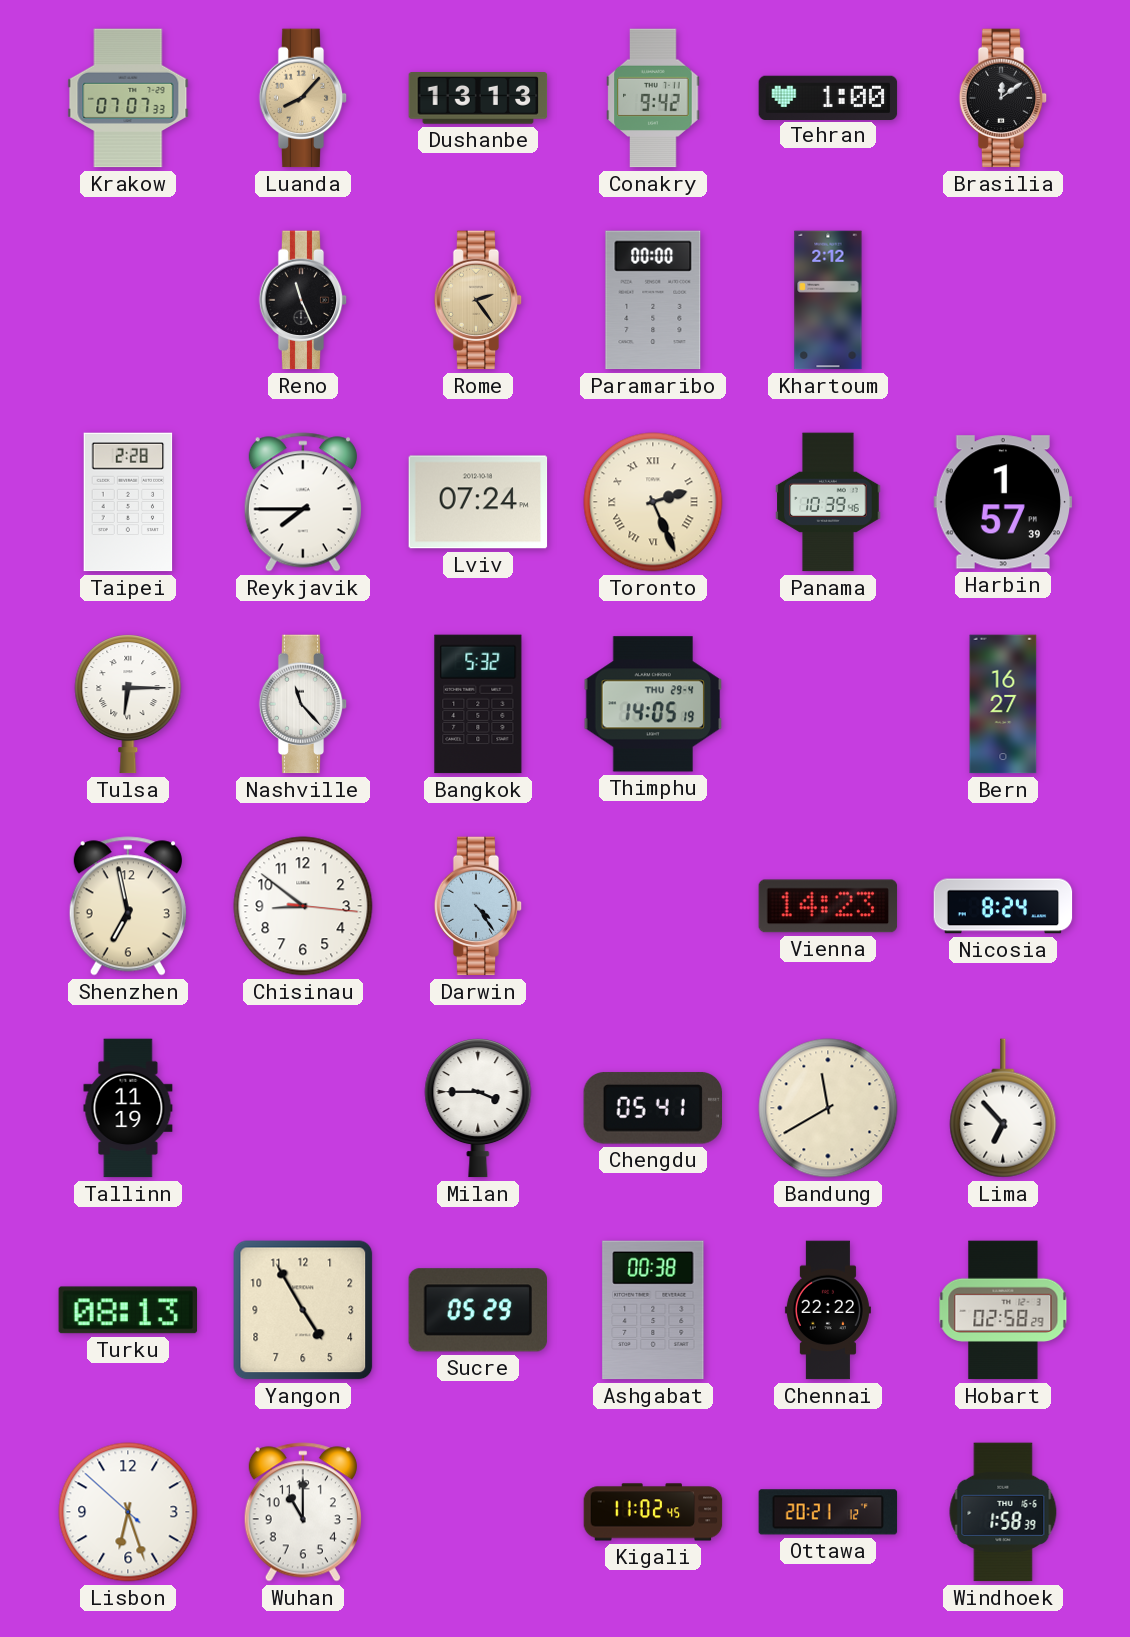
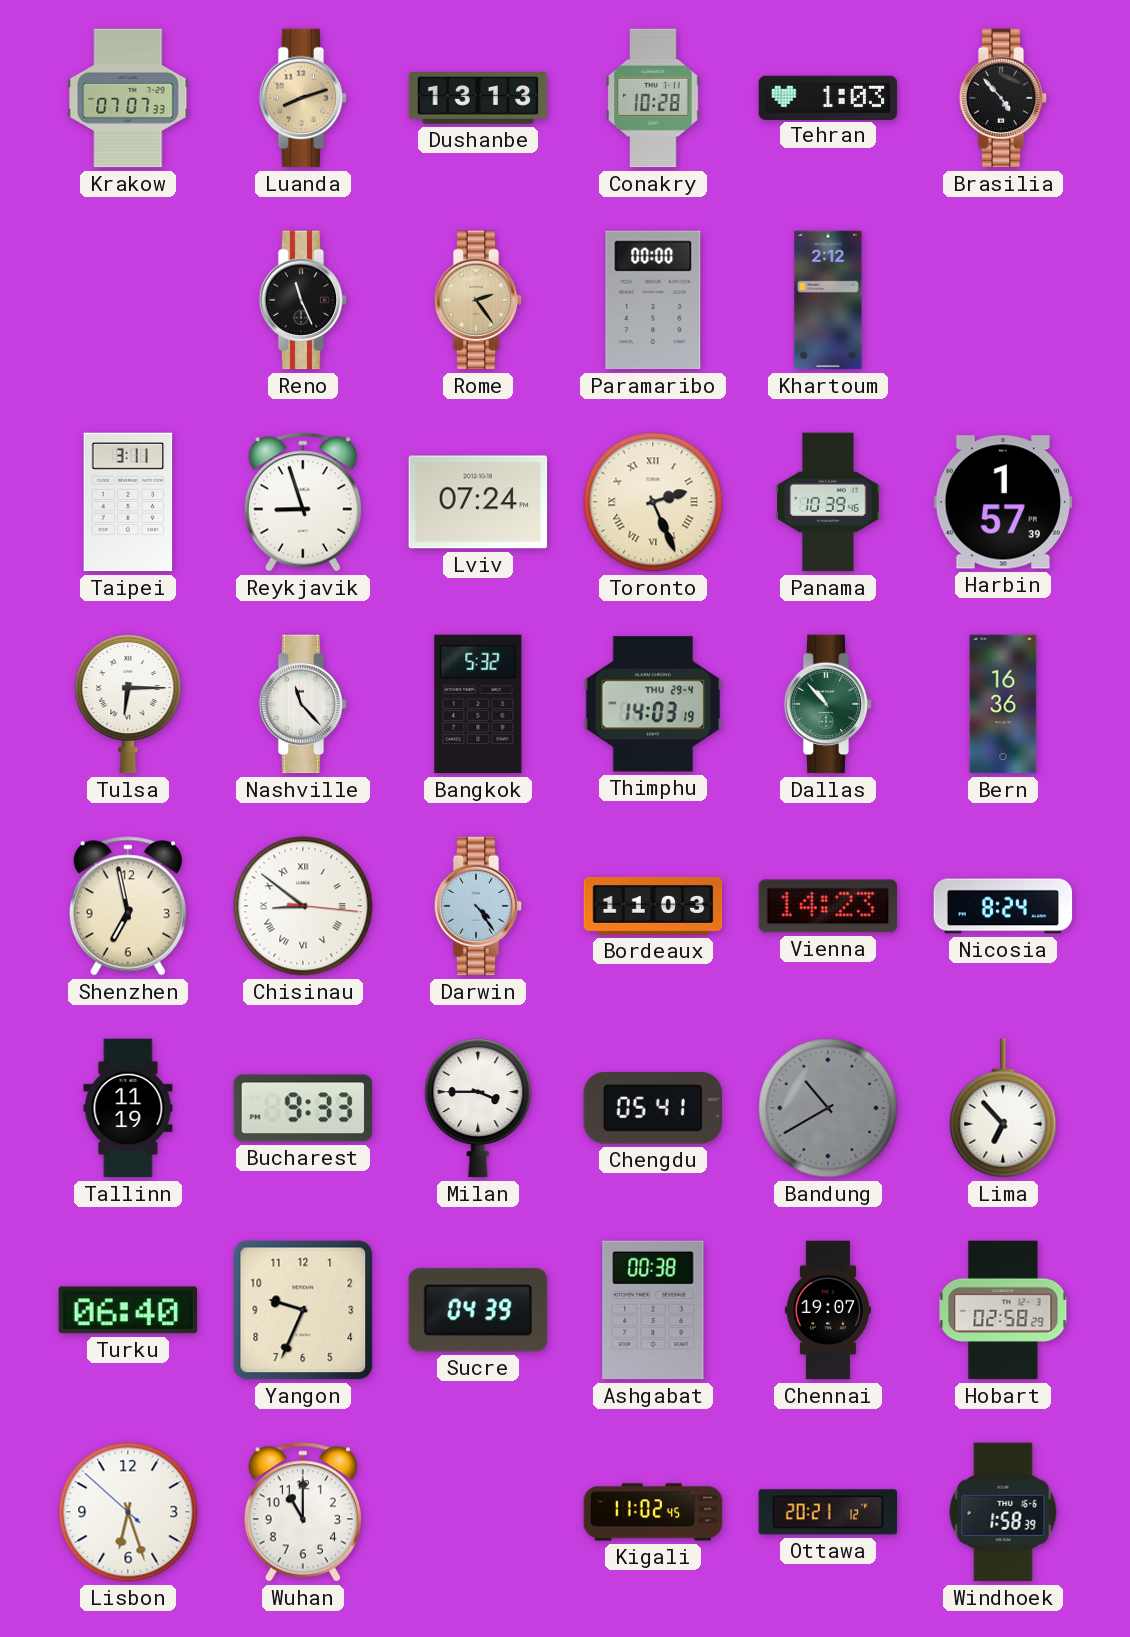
Luanda: 8:07 -> 8:12
Conakry: 9:42 -> 10:28
Tehran: 1:00 -> 1:03
Brasilia: 12:09 -> 4:53
Taipei: 2:28 -> 3:11
Reykjavik: 7:45 -> 8:57
Thimphu: 14:05 -> 14:03
Dallas: none -> 10:53
Bern: 16:27 -> 16:36
Chisinau numerals: Arabic -> Roman
Bordeaux: none -> 11:03
Bucharest: none -> 9:33
Bandung: 11:40 -> 10:40
Bandung dial: cream -> grey
Turku: 08:13 -> 06:40
Yangon: 4:55 -> 9:34
Sucre: 05:29 -> 04:39
Chennai: 22:22 -> 19:07
